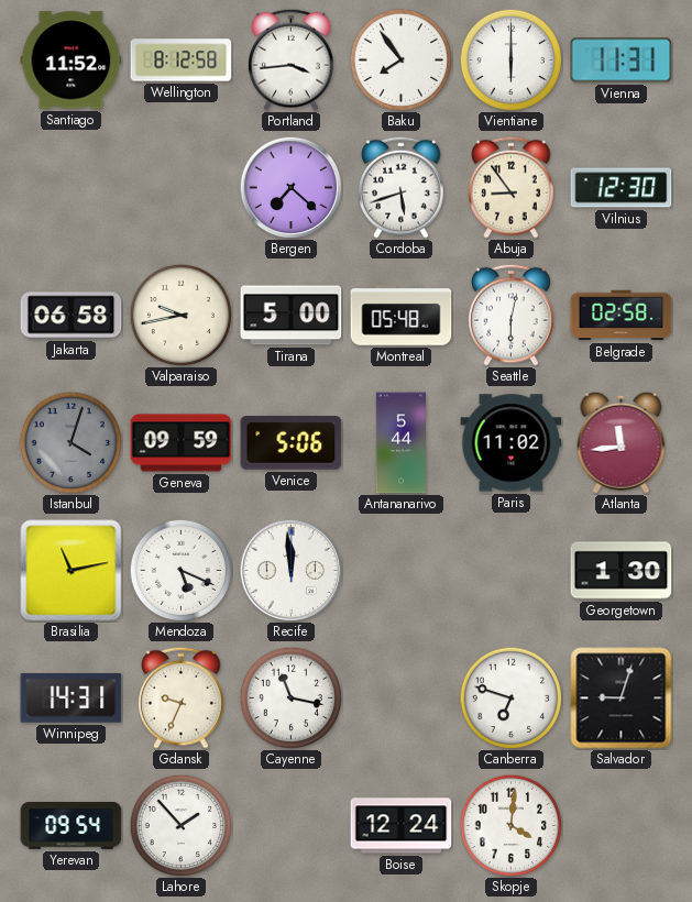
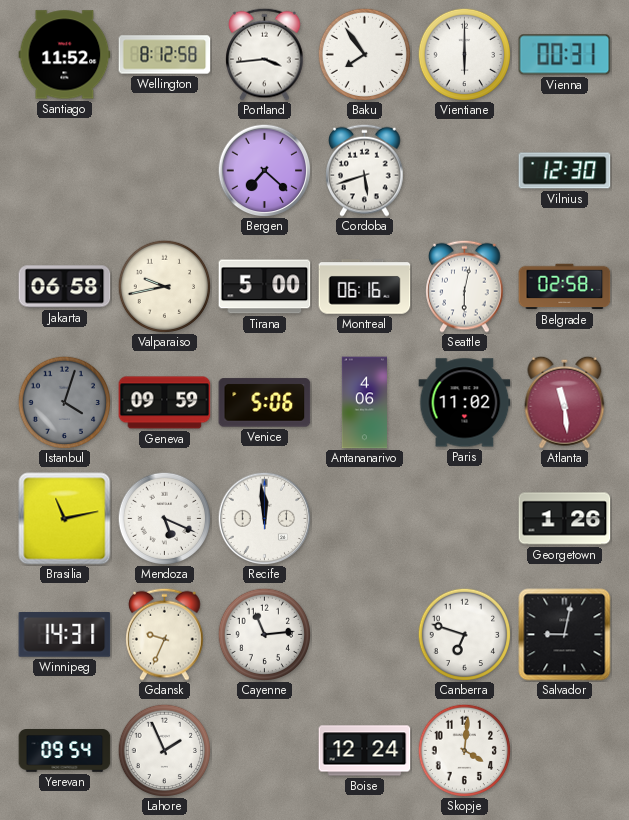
Vienna: 11:31 -> 00:31
Abuja: 8:54 -> none
Montreal: 05:48 -> 06:16
Antananarivo: 5:44 -> 4:06
Atlanta: 11:44 -> 11:29
Georgetown: 1:30 -> 1:26
Cayenne: 11:17 -> 11:14
Salvador: 9:03 -> 9:02
Lahore: 1:53 -> 1:56
